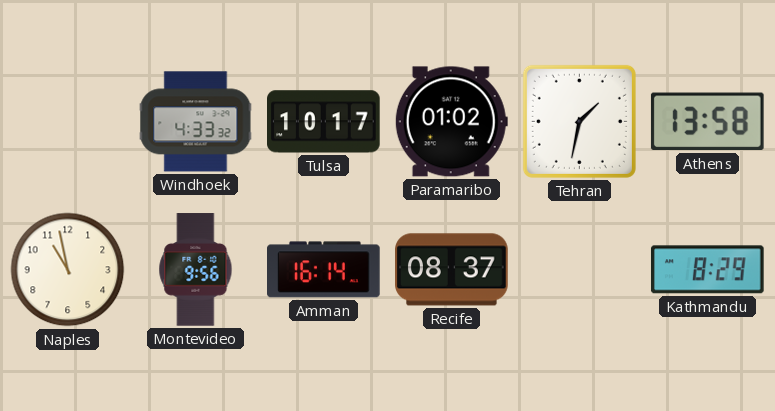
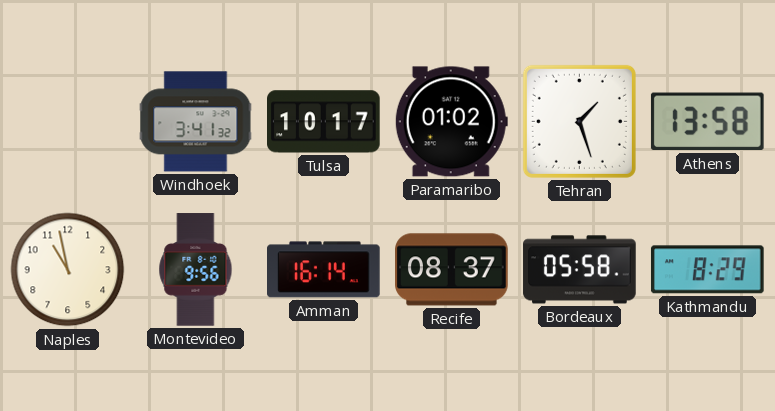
Windhoek: 4:33 -> 3:41
Tehran: 1:32 -> 1:27
Bordeaux: none -> 05:58
